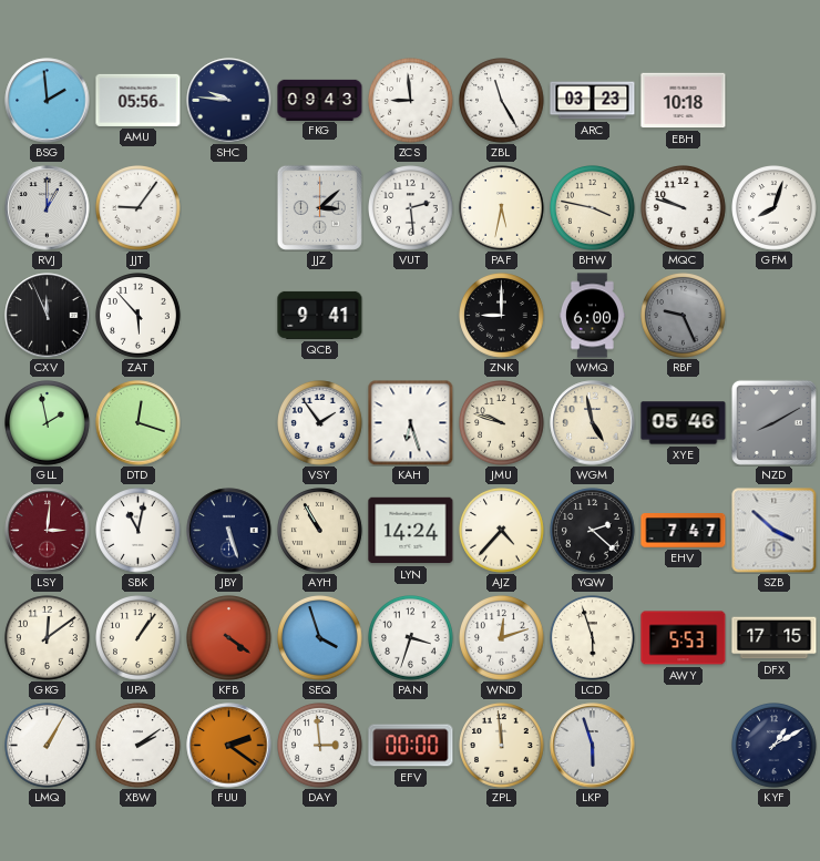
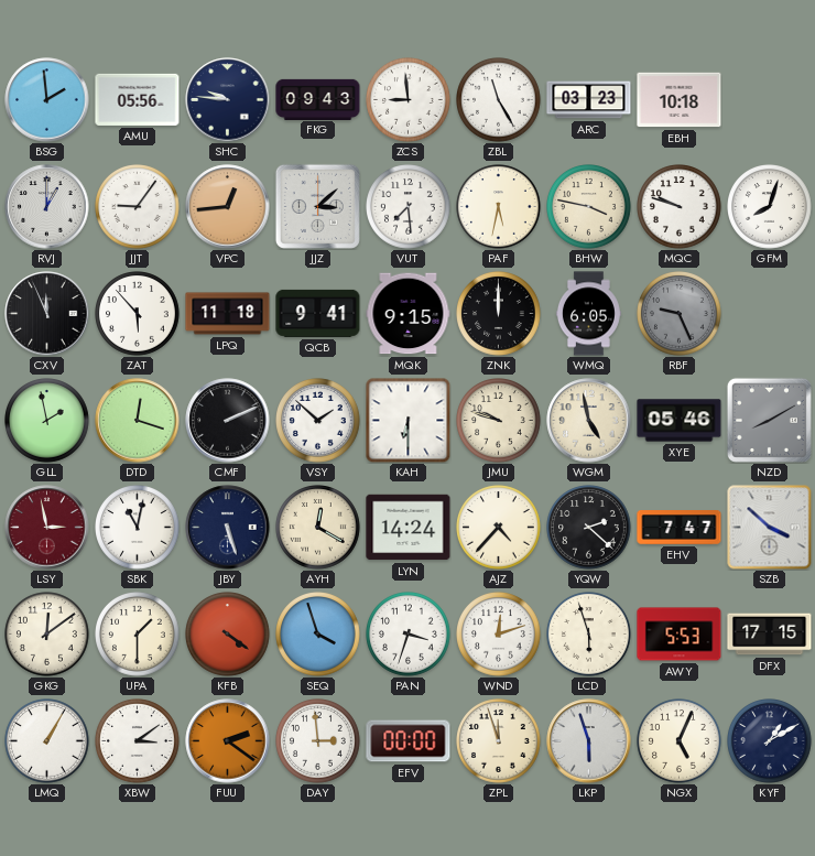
VPC: none -> 12:44
VUT: 2:29 -> 7:29
LPQ: none -> 11:18
MQK: none -> 9:15
ZNK: 9:00 -> 12:00
WMQ: 6:00 -> 6:05
CMF: none -> 2:11
VSY: 1:54 -> 1:52
KAH: 6:27 -> 6:30
LSY: 3:01 -> 2:58
AYH: 10:55 -> 12:20
UPA: 1:06 -> 1:30
XBW: 2:09 -> 3:09
ZPL: 11:59 -> 11:57
NGX: none -> 5:04
